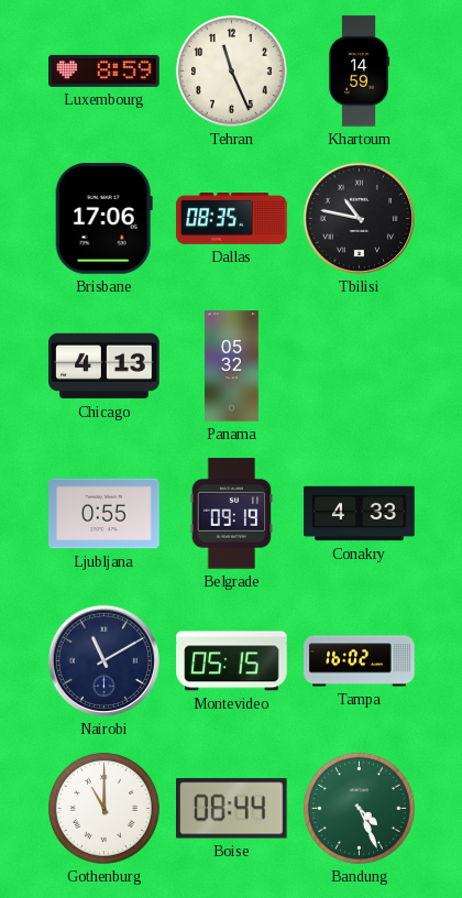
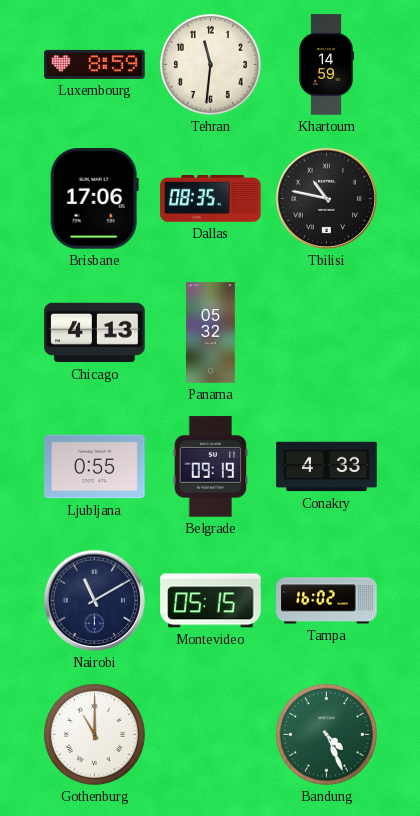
Tehran: 11:26 -> 11:31
Boise: 08:44 -> none
